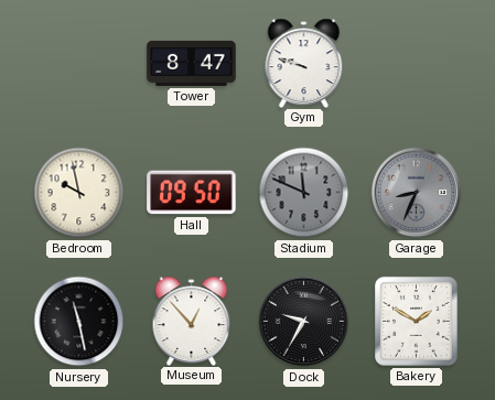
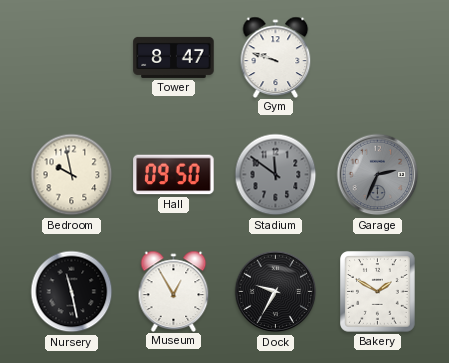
Stadium: 11:49 -> 11:51
Garage: 8:34 -> 2:34
Museum: 12:53 -> 12:55
